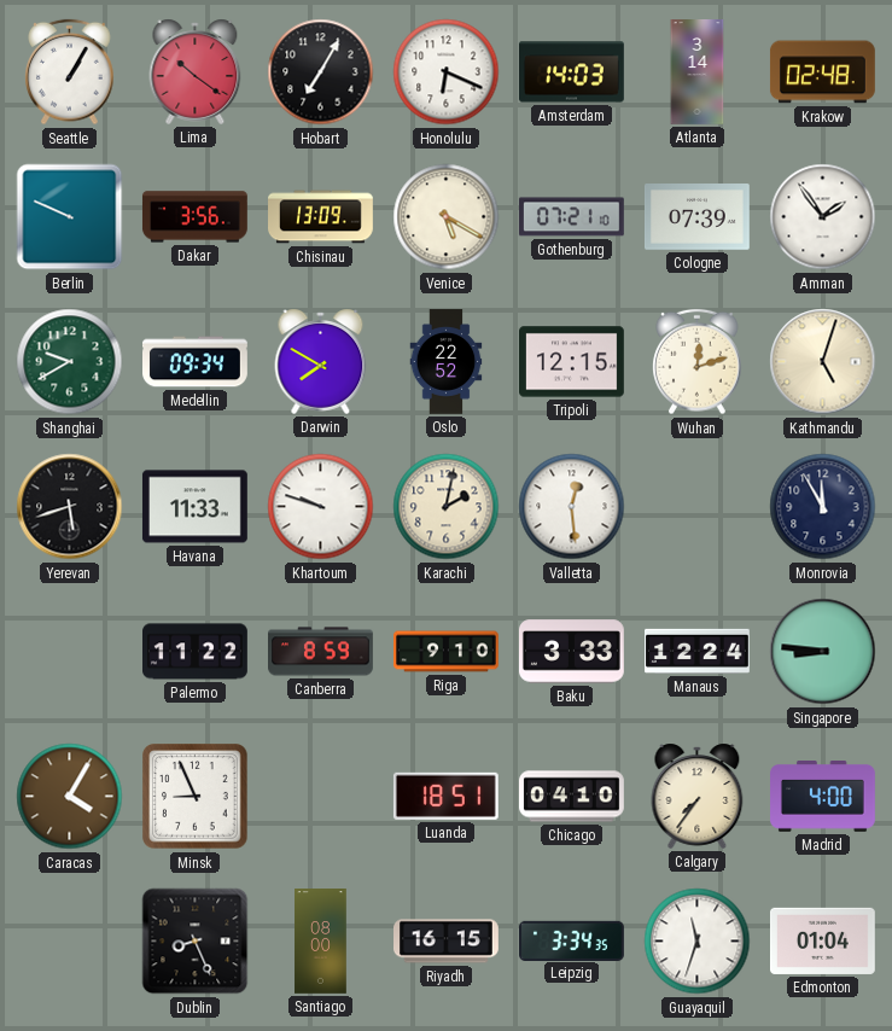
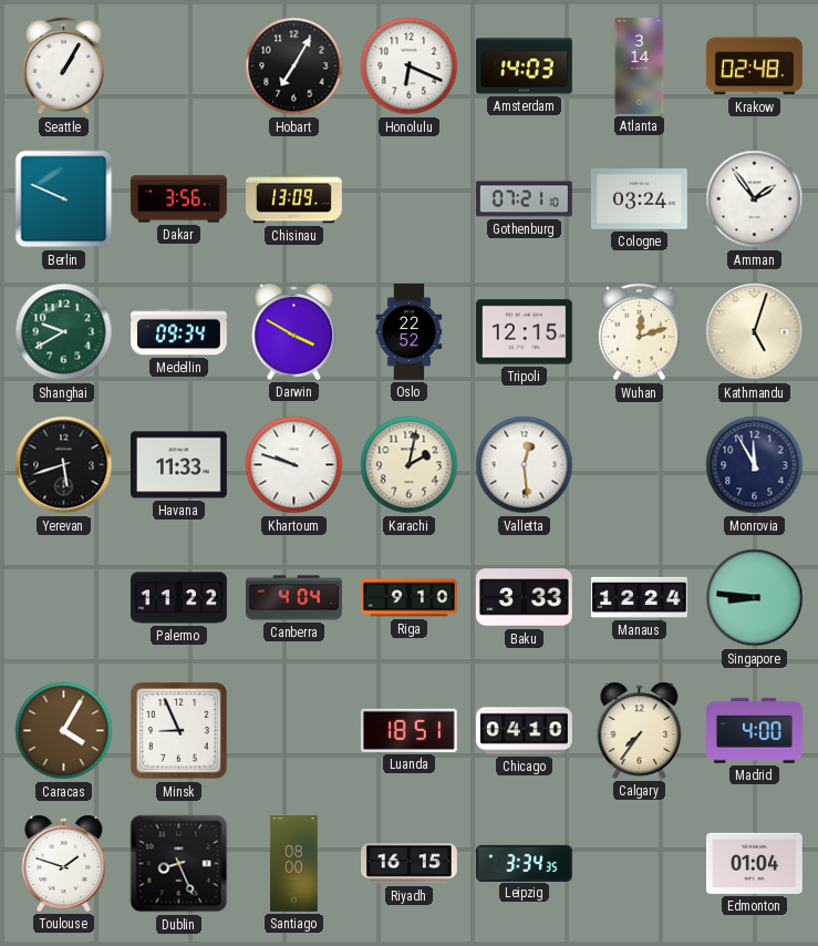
Lima: 10:21 -> none
Venice: 5:20 -> none
Cologne: 07:39 -> 03:24
Darwin: 7:50 -> 3:50
Canberra: 8:59 -> 4:04
Toulouse: none -> 1:48
Guayaquil: 11:33 -> none
